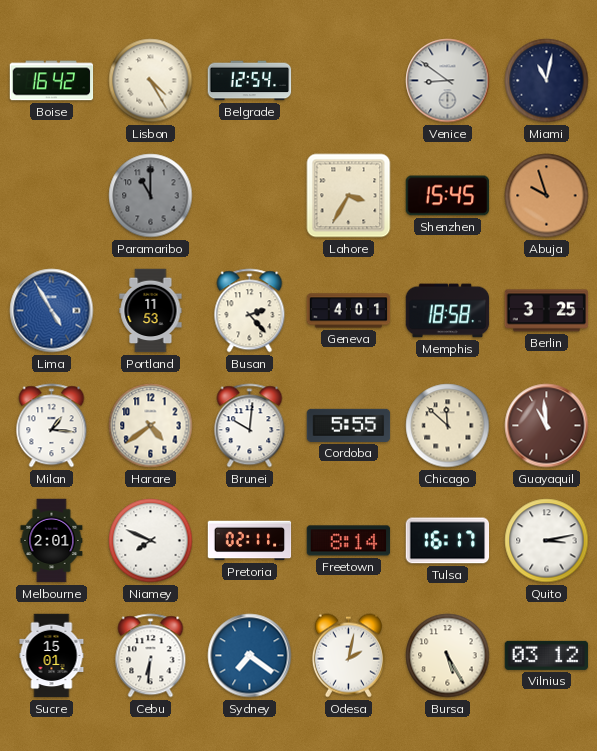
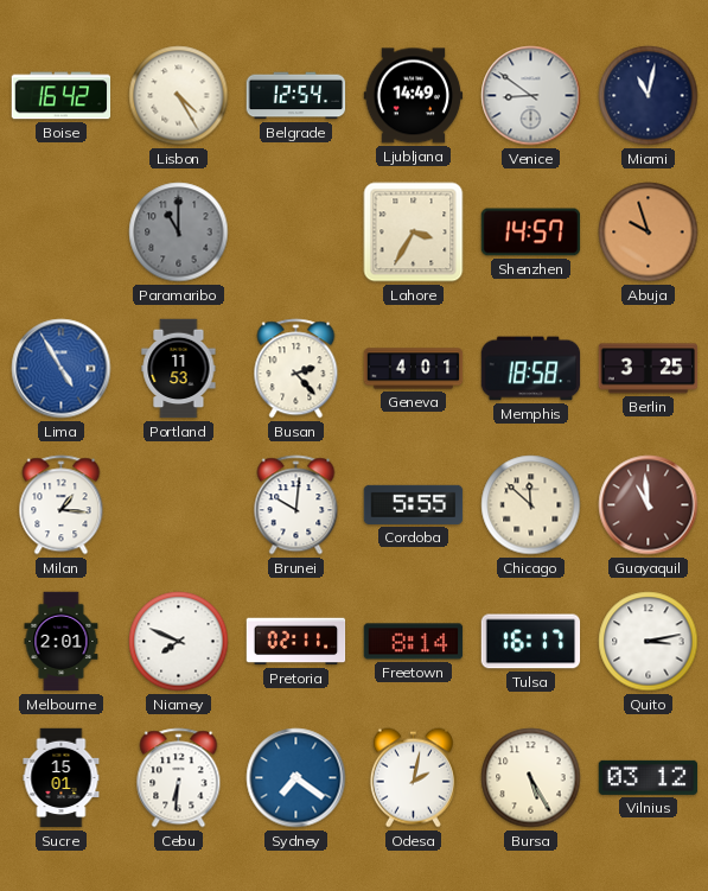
Ljubljana: none -> 14:49
Shenzhen: 15:45 -> 14:57
Harare: 4:39 -> none
